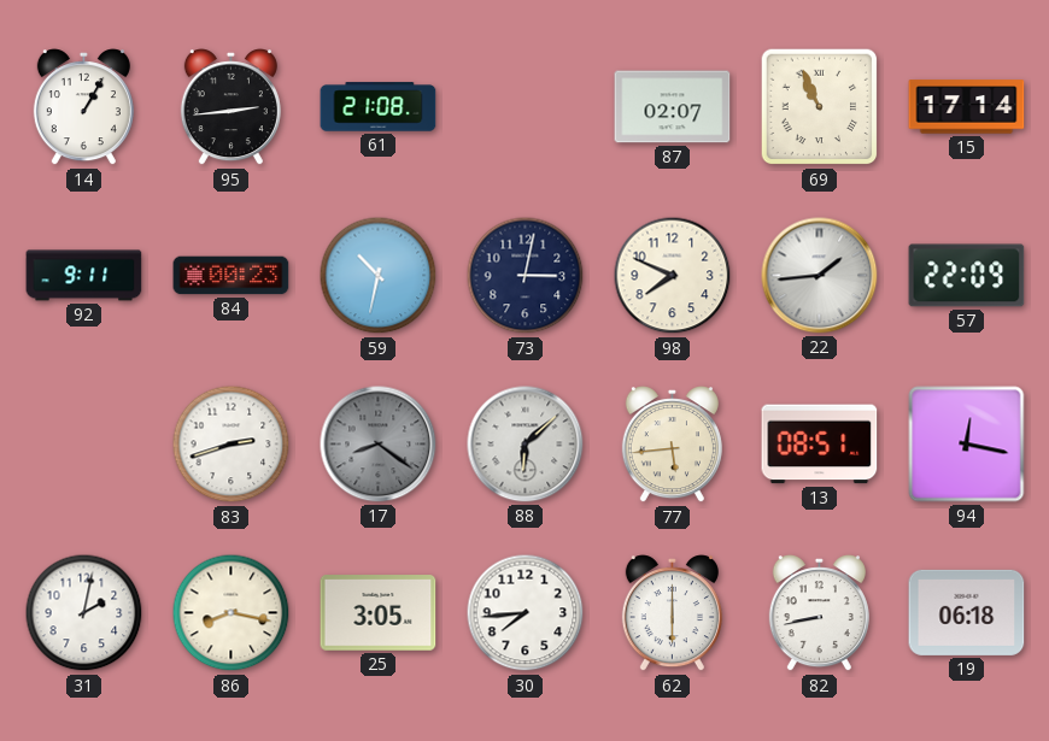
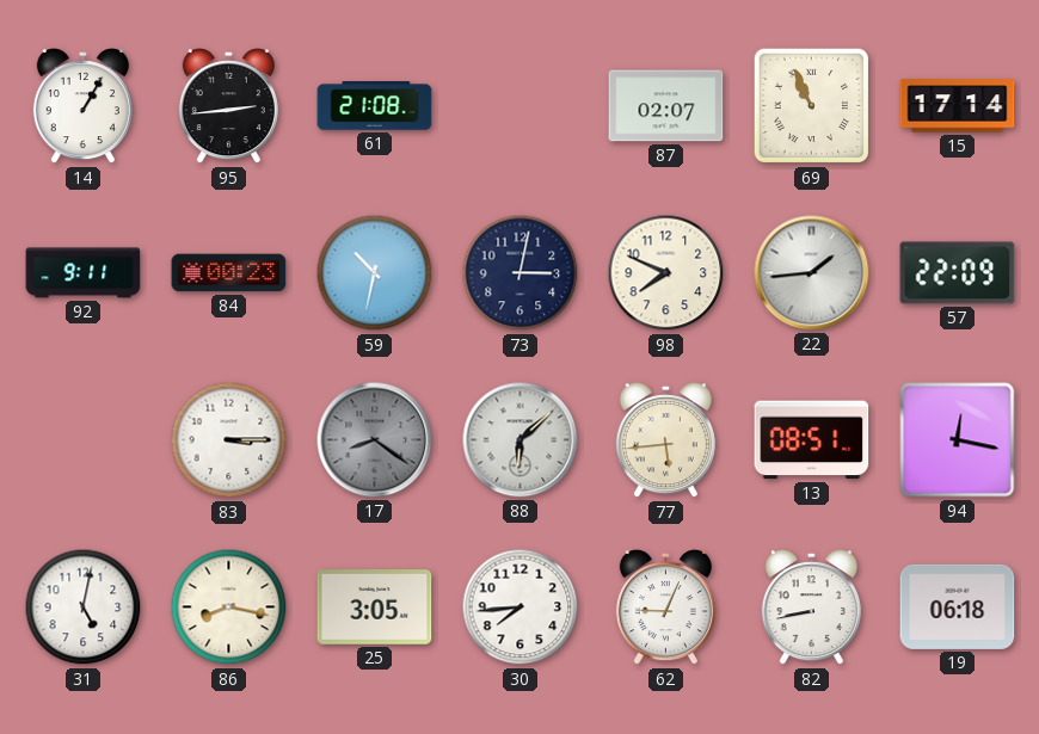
83: 2:42 -> 3:15
31: 2:02 -> 5:02
62: 6:00 -> 9:04
